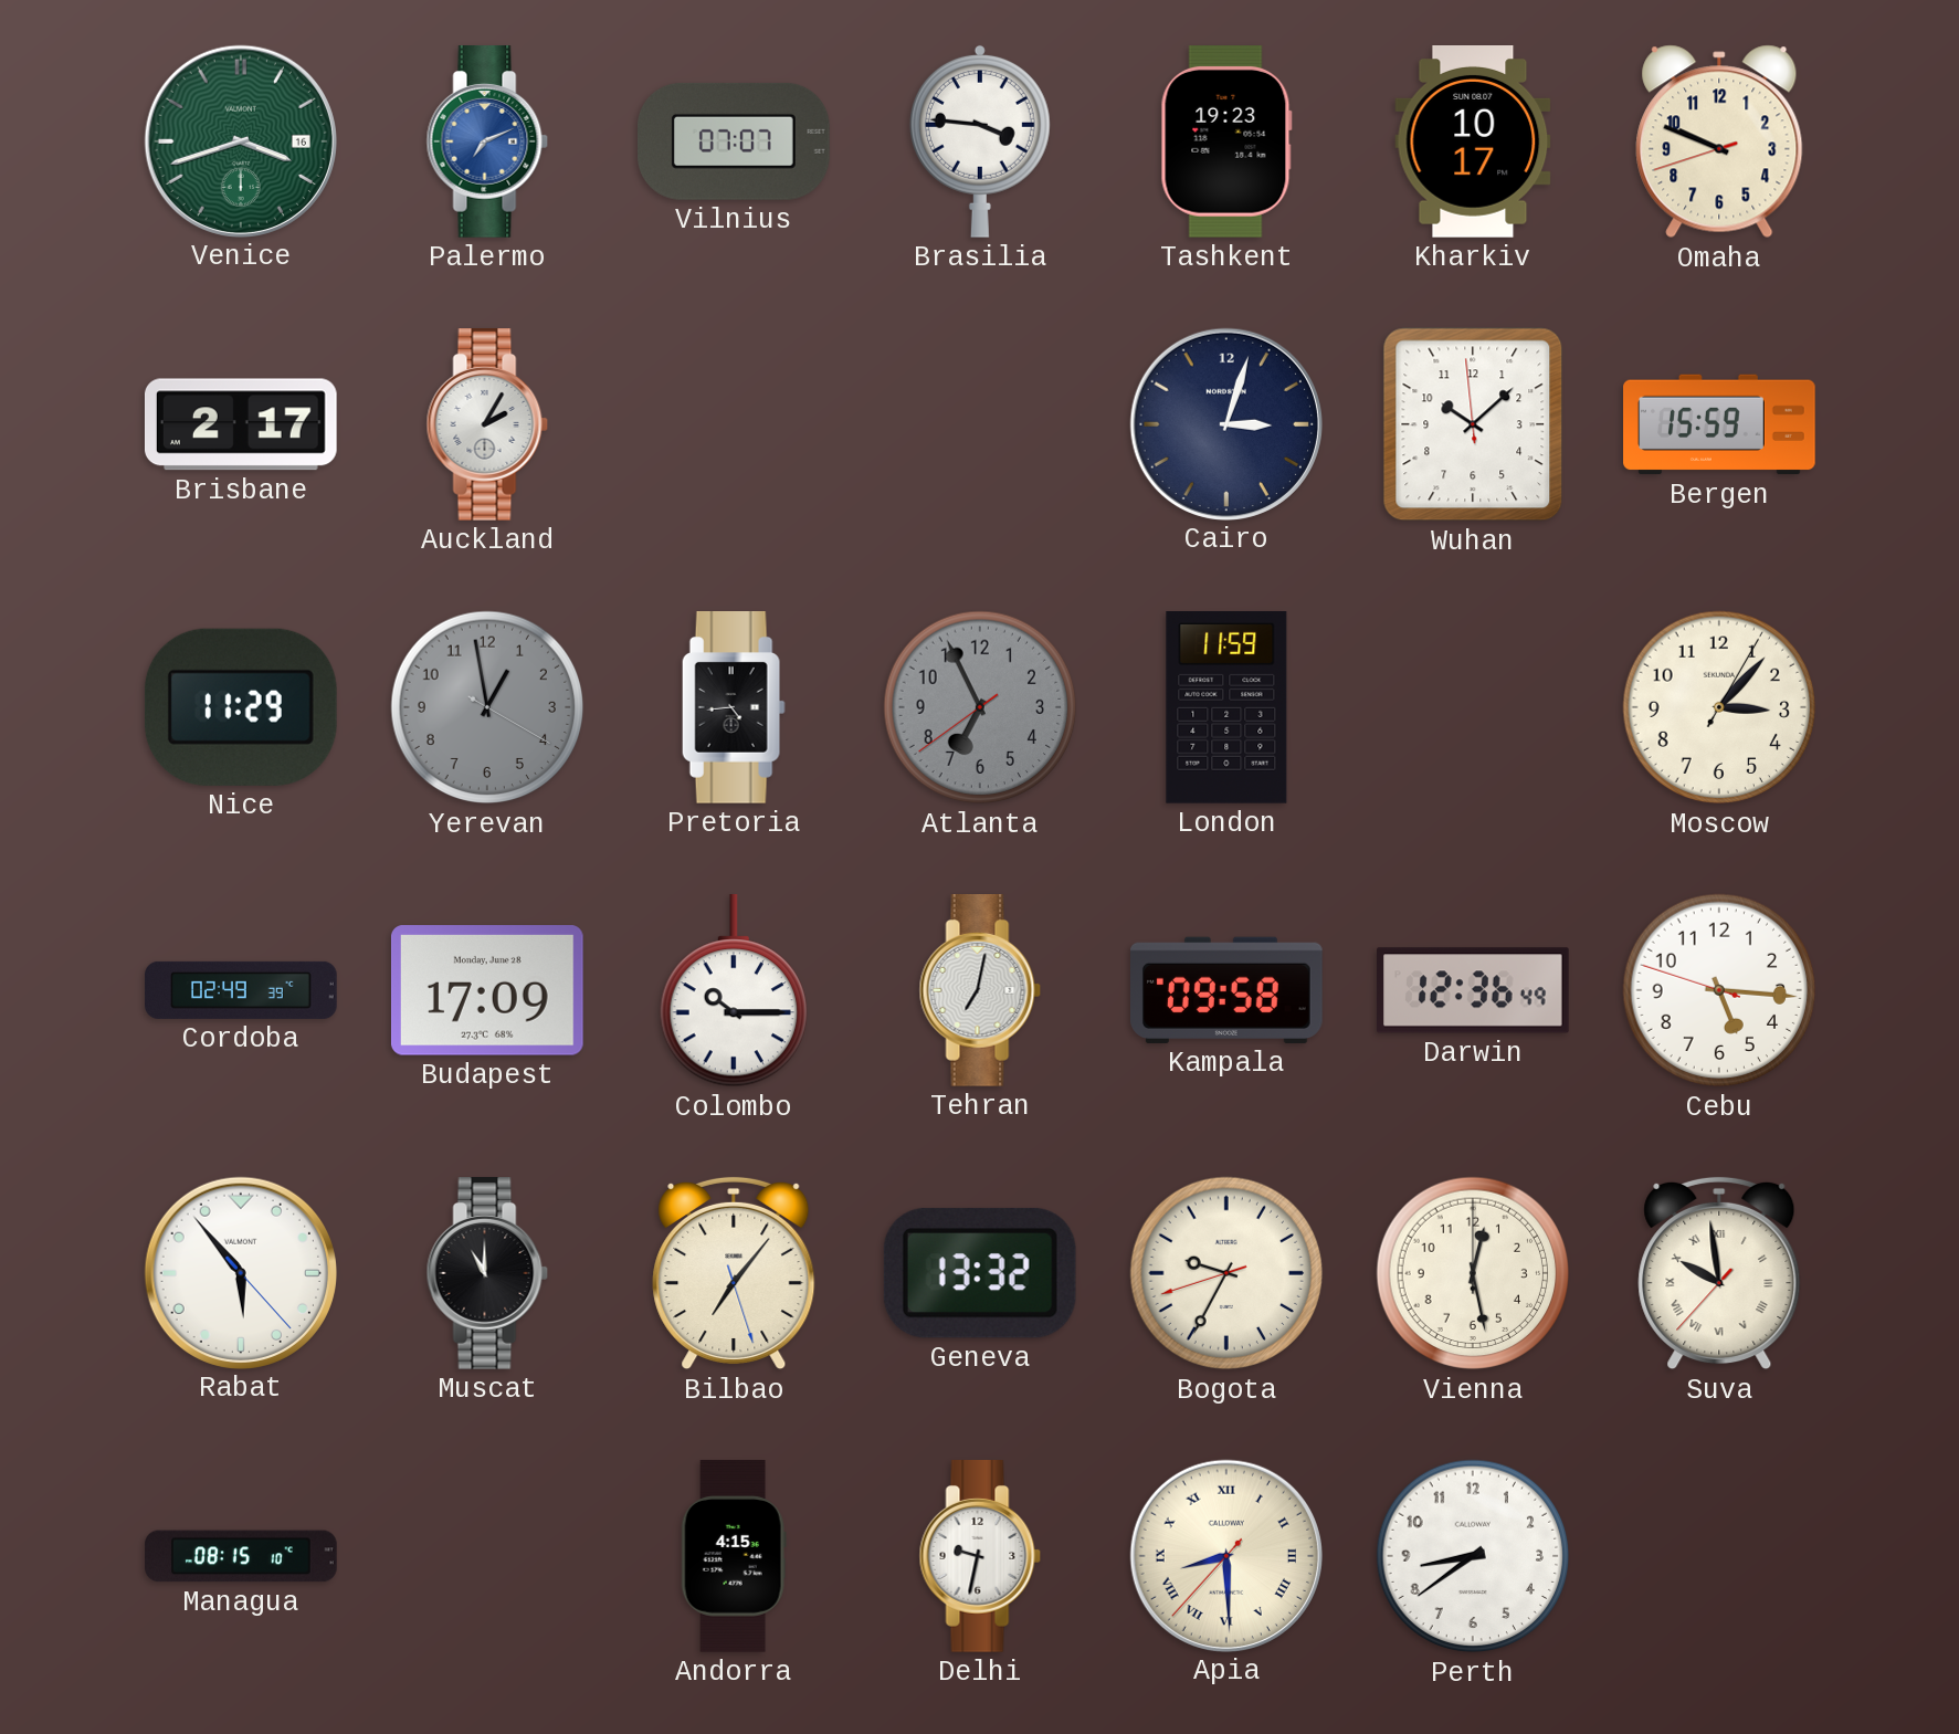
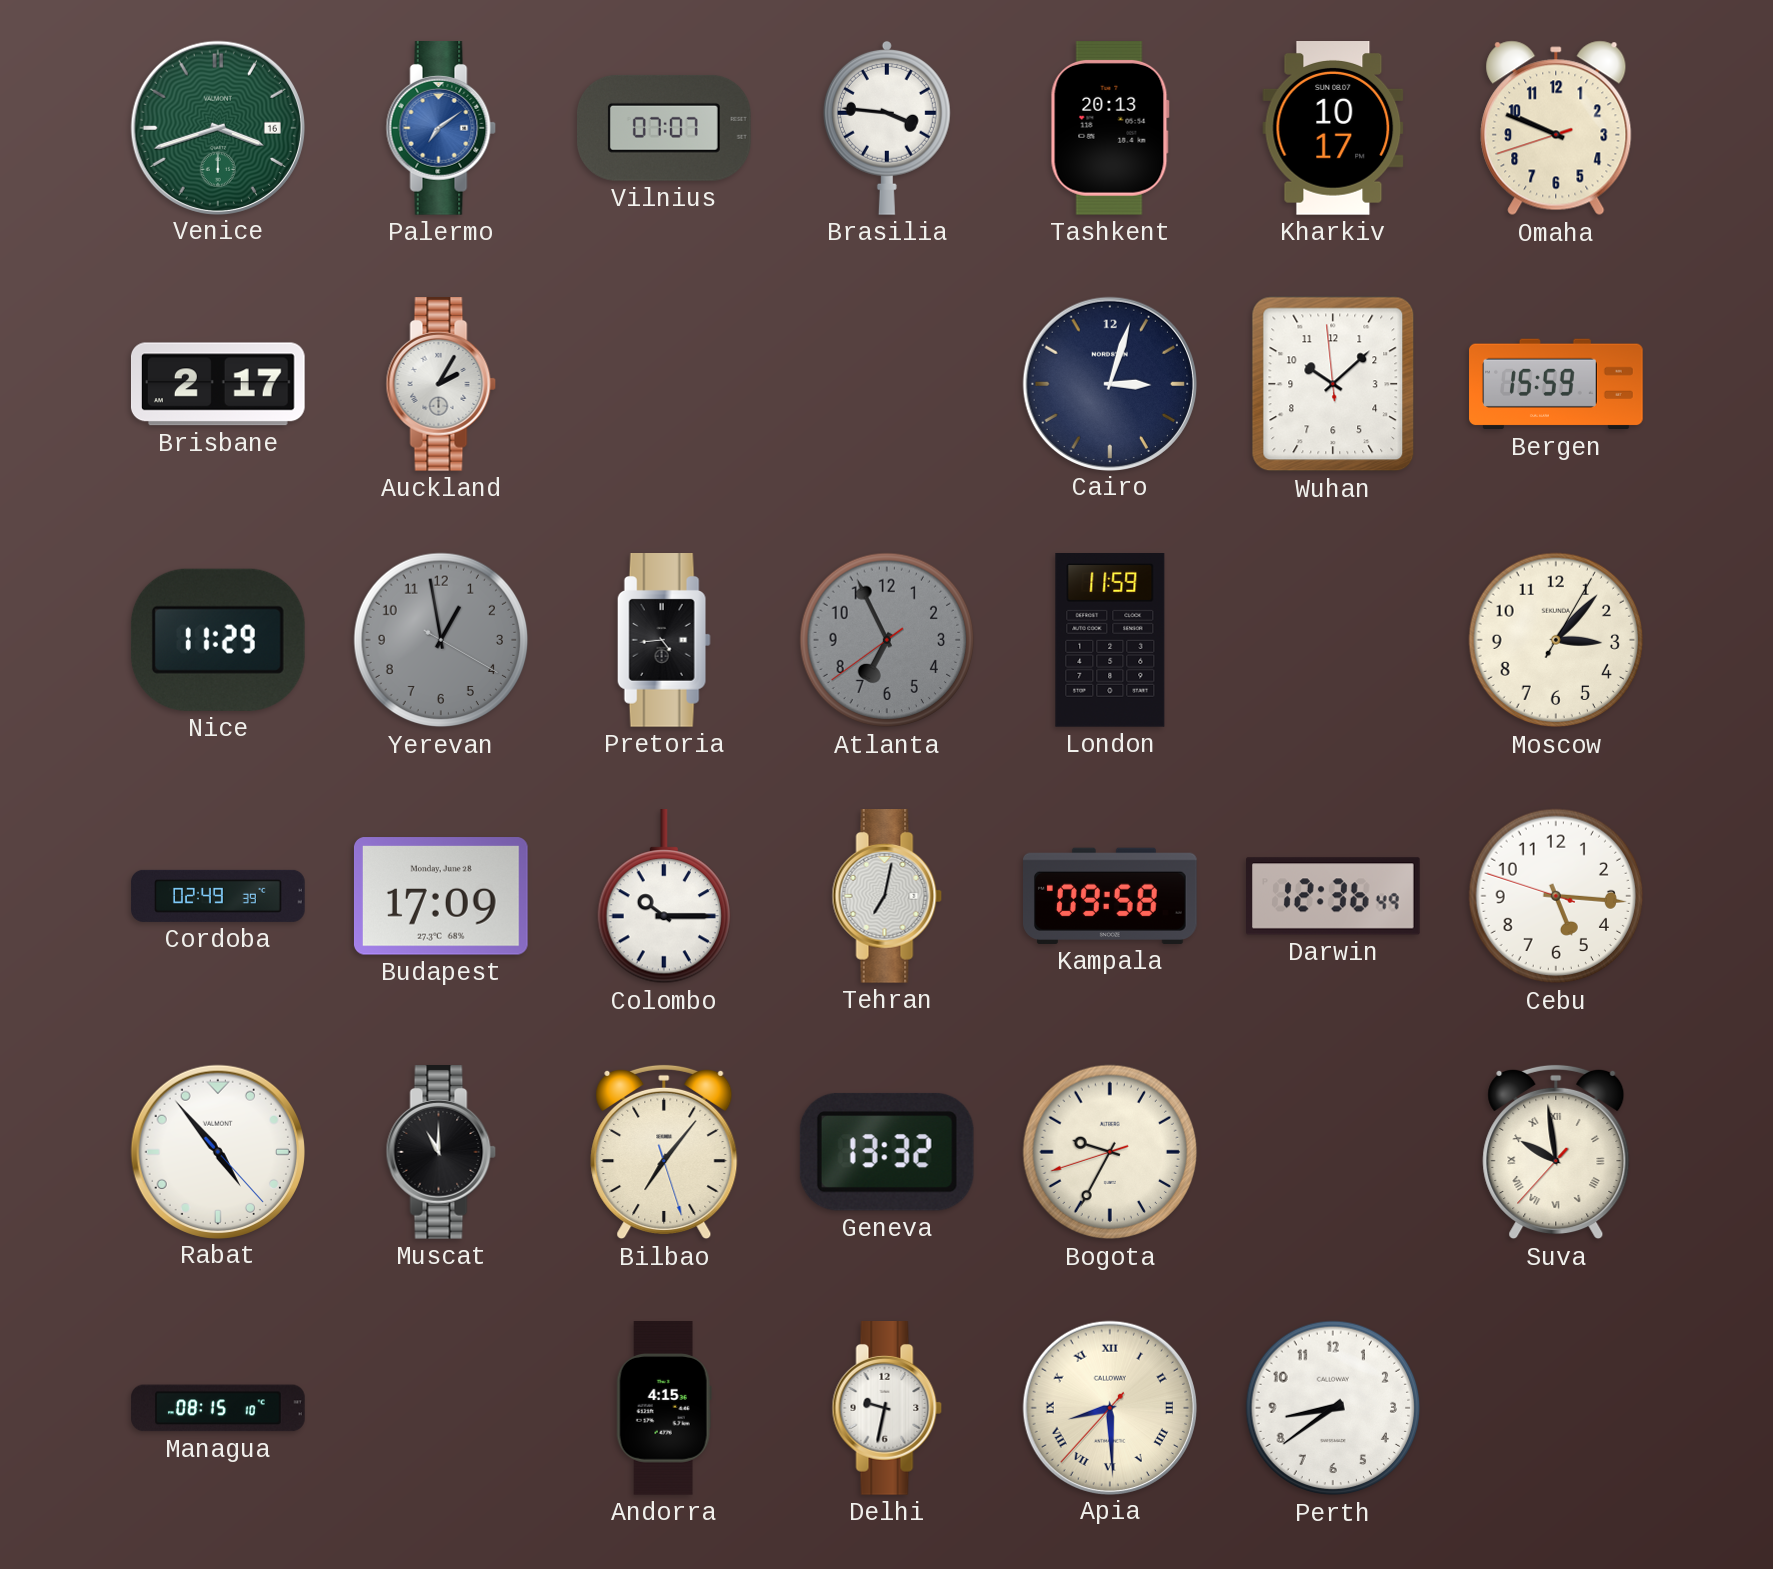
Palermo: 7:11 -> 7:09
Tashkent: 19:23 -> 20:13
Rabat: 5:53 -> 4:53
Vienna: 12:28 -> none
